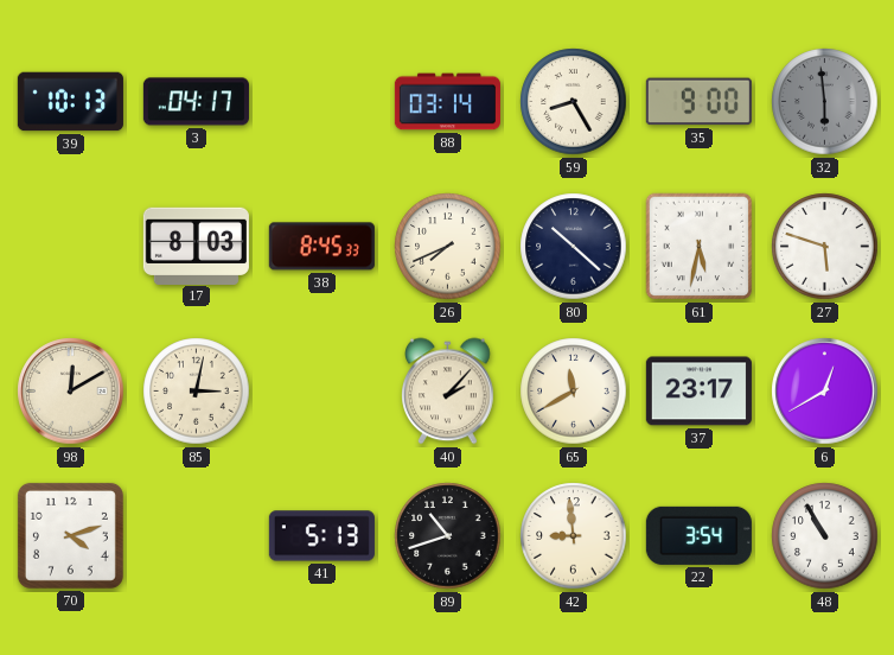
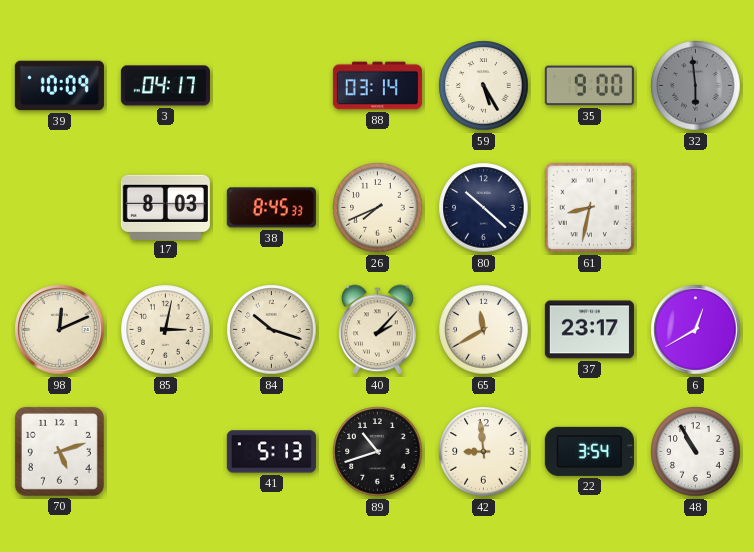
39: 10:13 -> 10:09
59: 8:25 -> 5:25
61: 5:32 -> 8:32
27: 5:48 -> none
98: 12:10 -> 12:11
84: none -> 10:18
70: 4:12 -> 5:12
